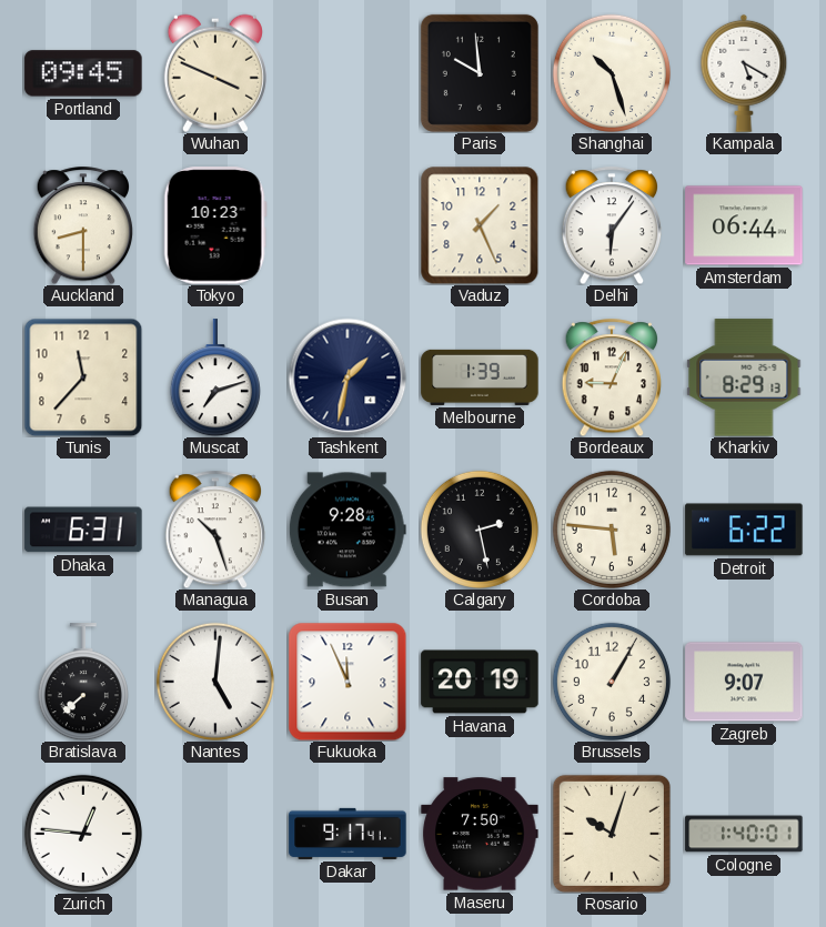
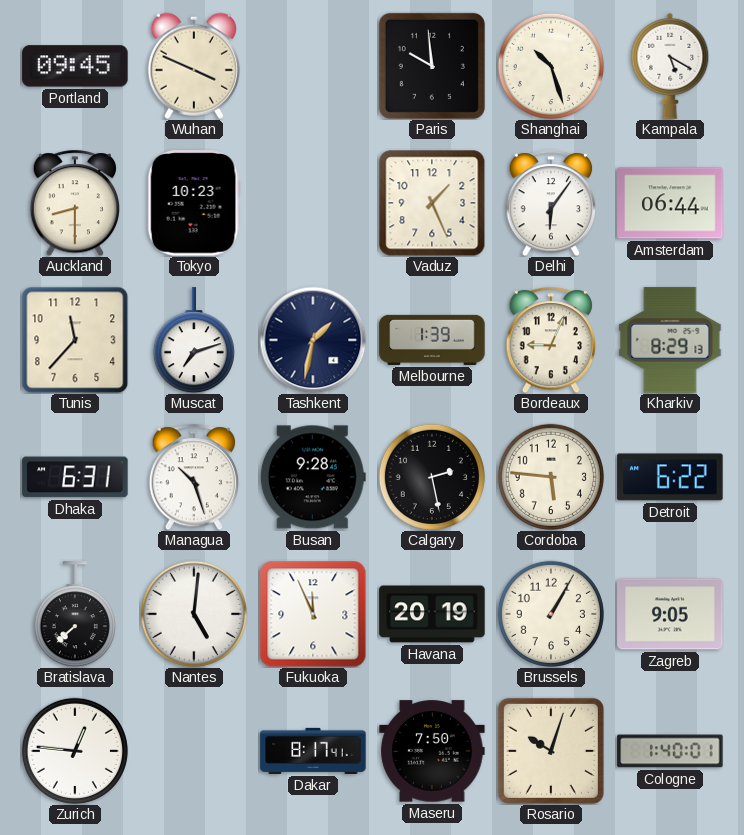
Zagreb: 9:07 -> 9:05
Dakar: 9:17 -> 8:17
